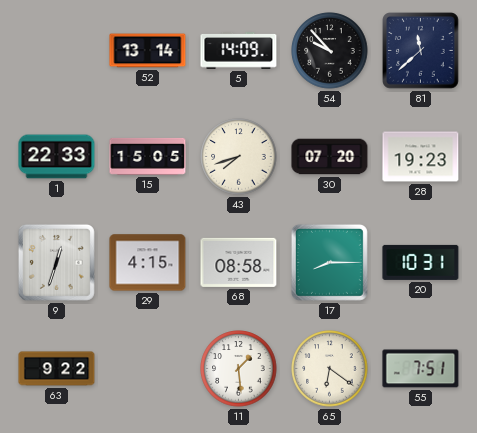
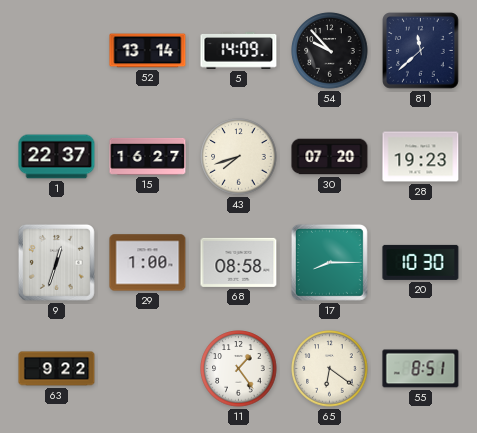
1: 22:33 -> 22:37
15: 15:05 -> 16:27
29: 4:15 -> 1:00
20: 10:31 -> 10:30
11: 1:29 -> 1:24
55: 7:51 -> 8:51
